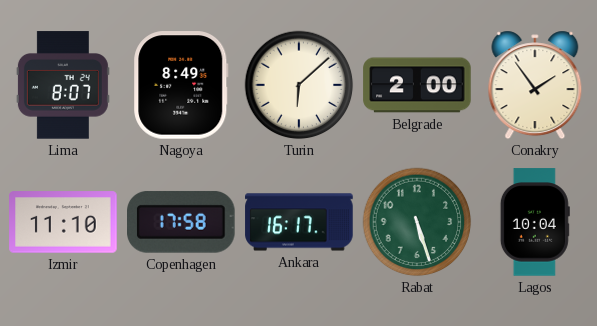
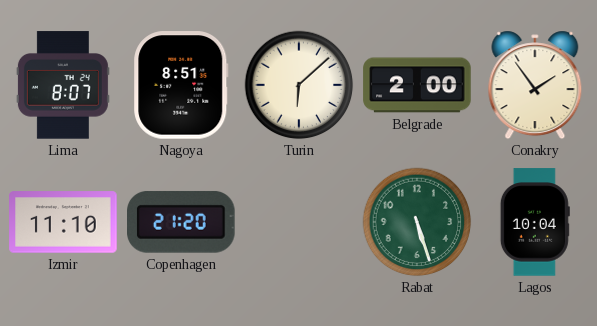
Nagoya: 8:49 -> 8:51
Copenhagen: 17:58 -> 21:20
Ankara: 16:17 -> none
